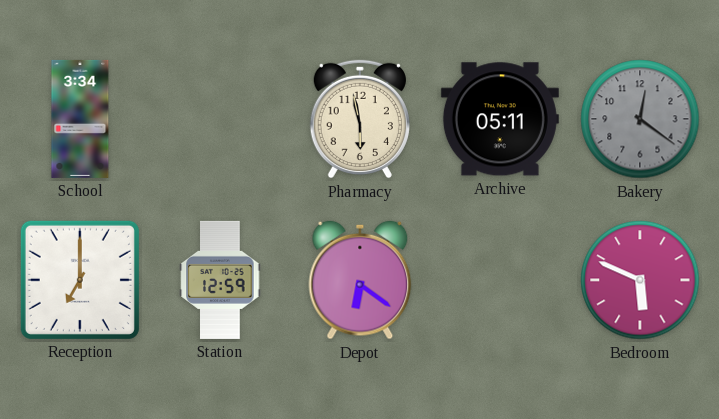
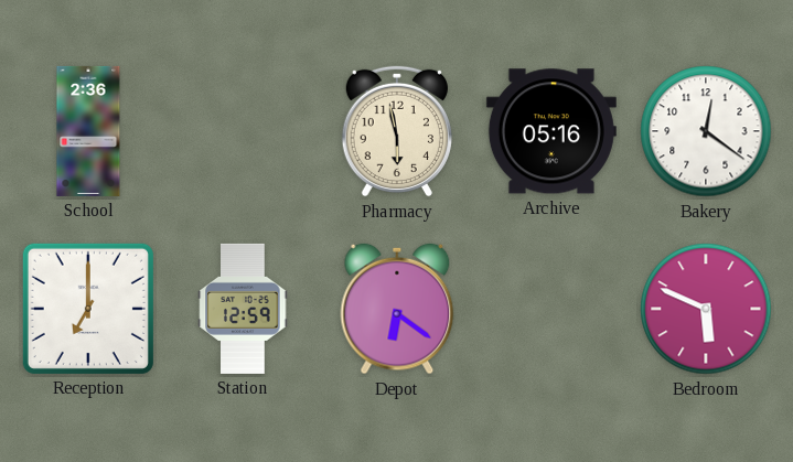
School: 3:34 -> 2:36
Archive: 05:11 -> 05:16
Bakery dial: grey -> white
